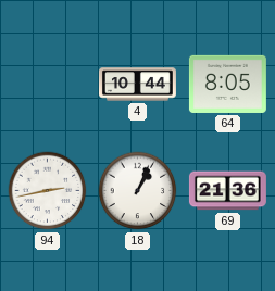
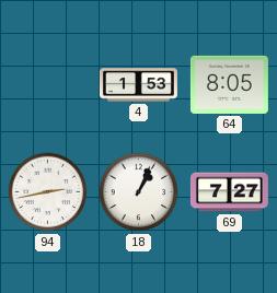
4: 10:44 -> 1:53
69: 21:36 -> 7:27
